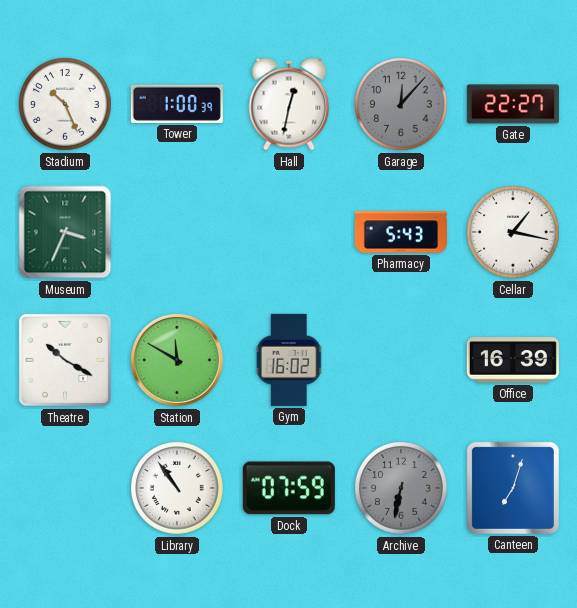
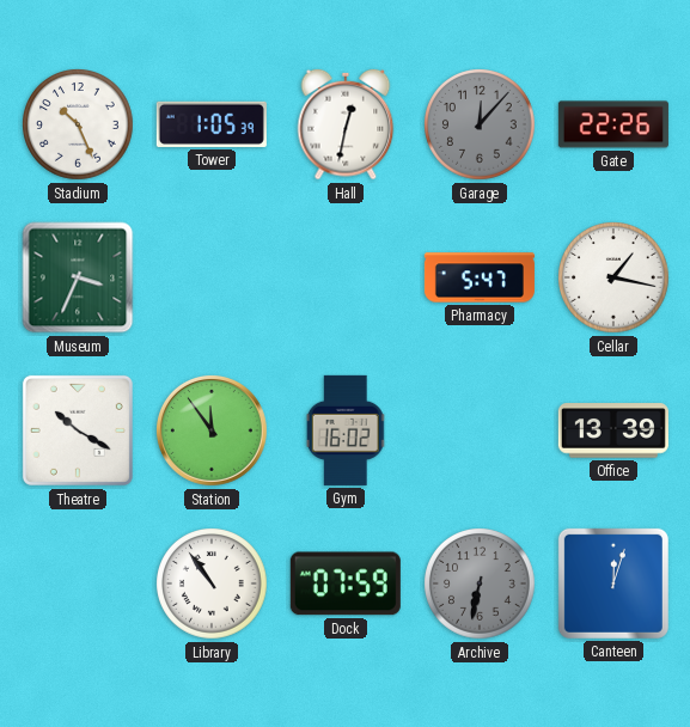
Tower: 1:00 -> 1:05
Gate: 22:27 -> 22:26
Pharmacy: 5:43 -> 5:47
Station: 11:50 -> 11:54
Office: 16:39 -> 13:39
Canteen: 7:03 -> 12:03
